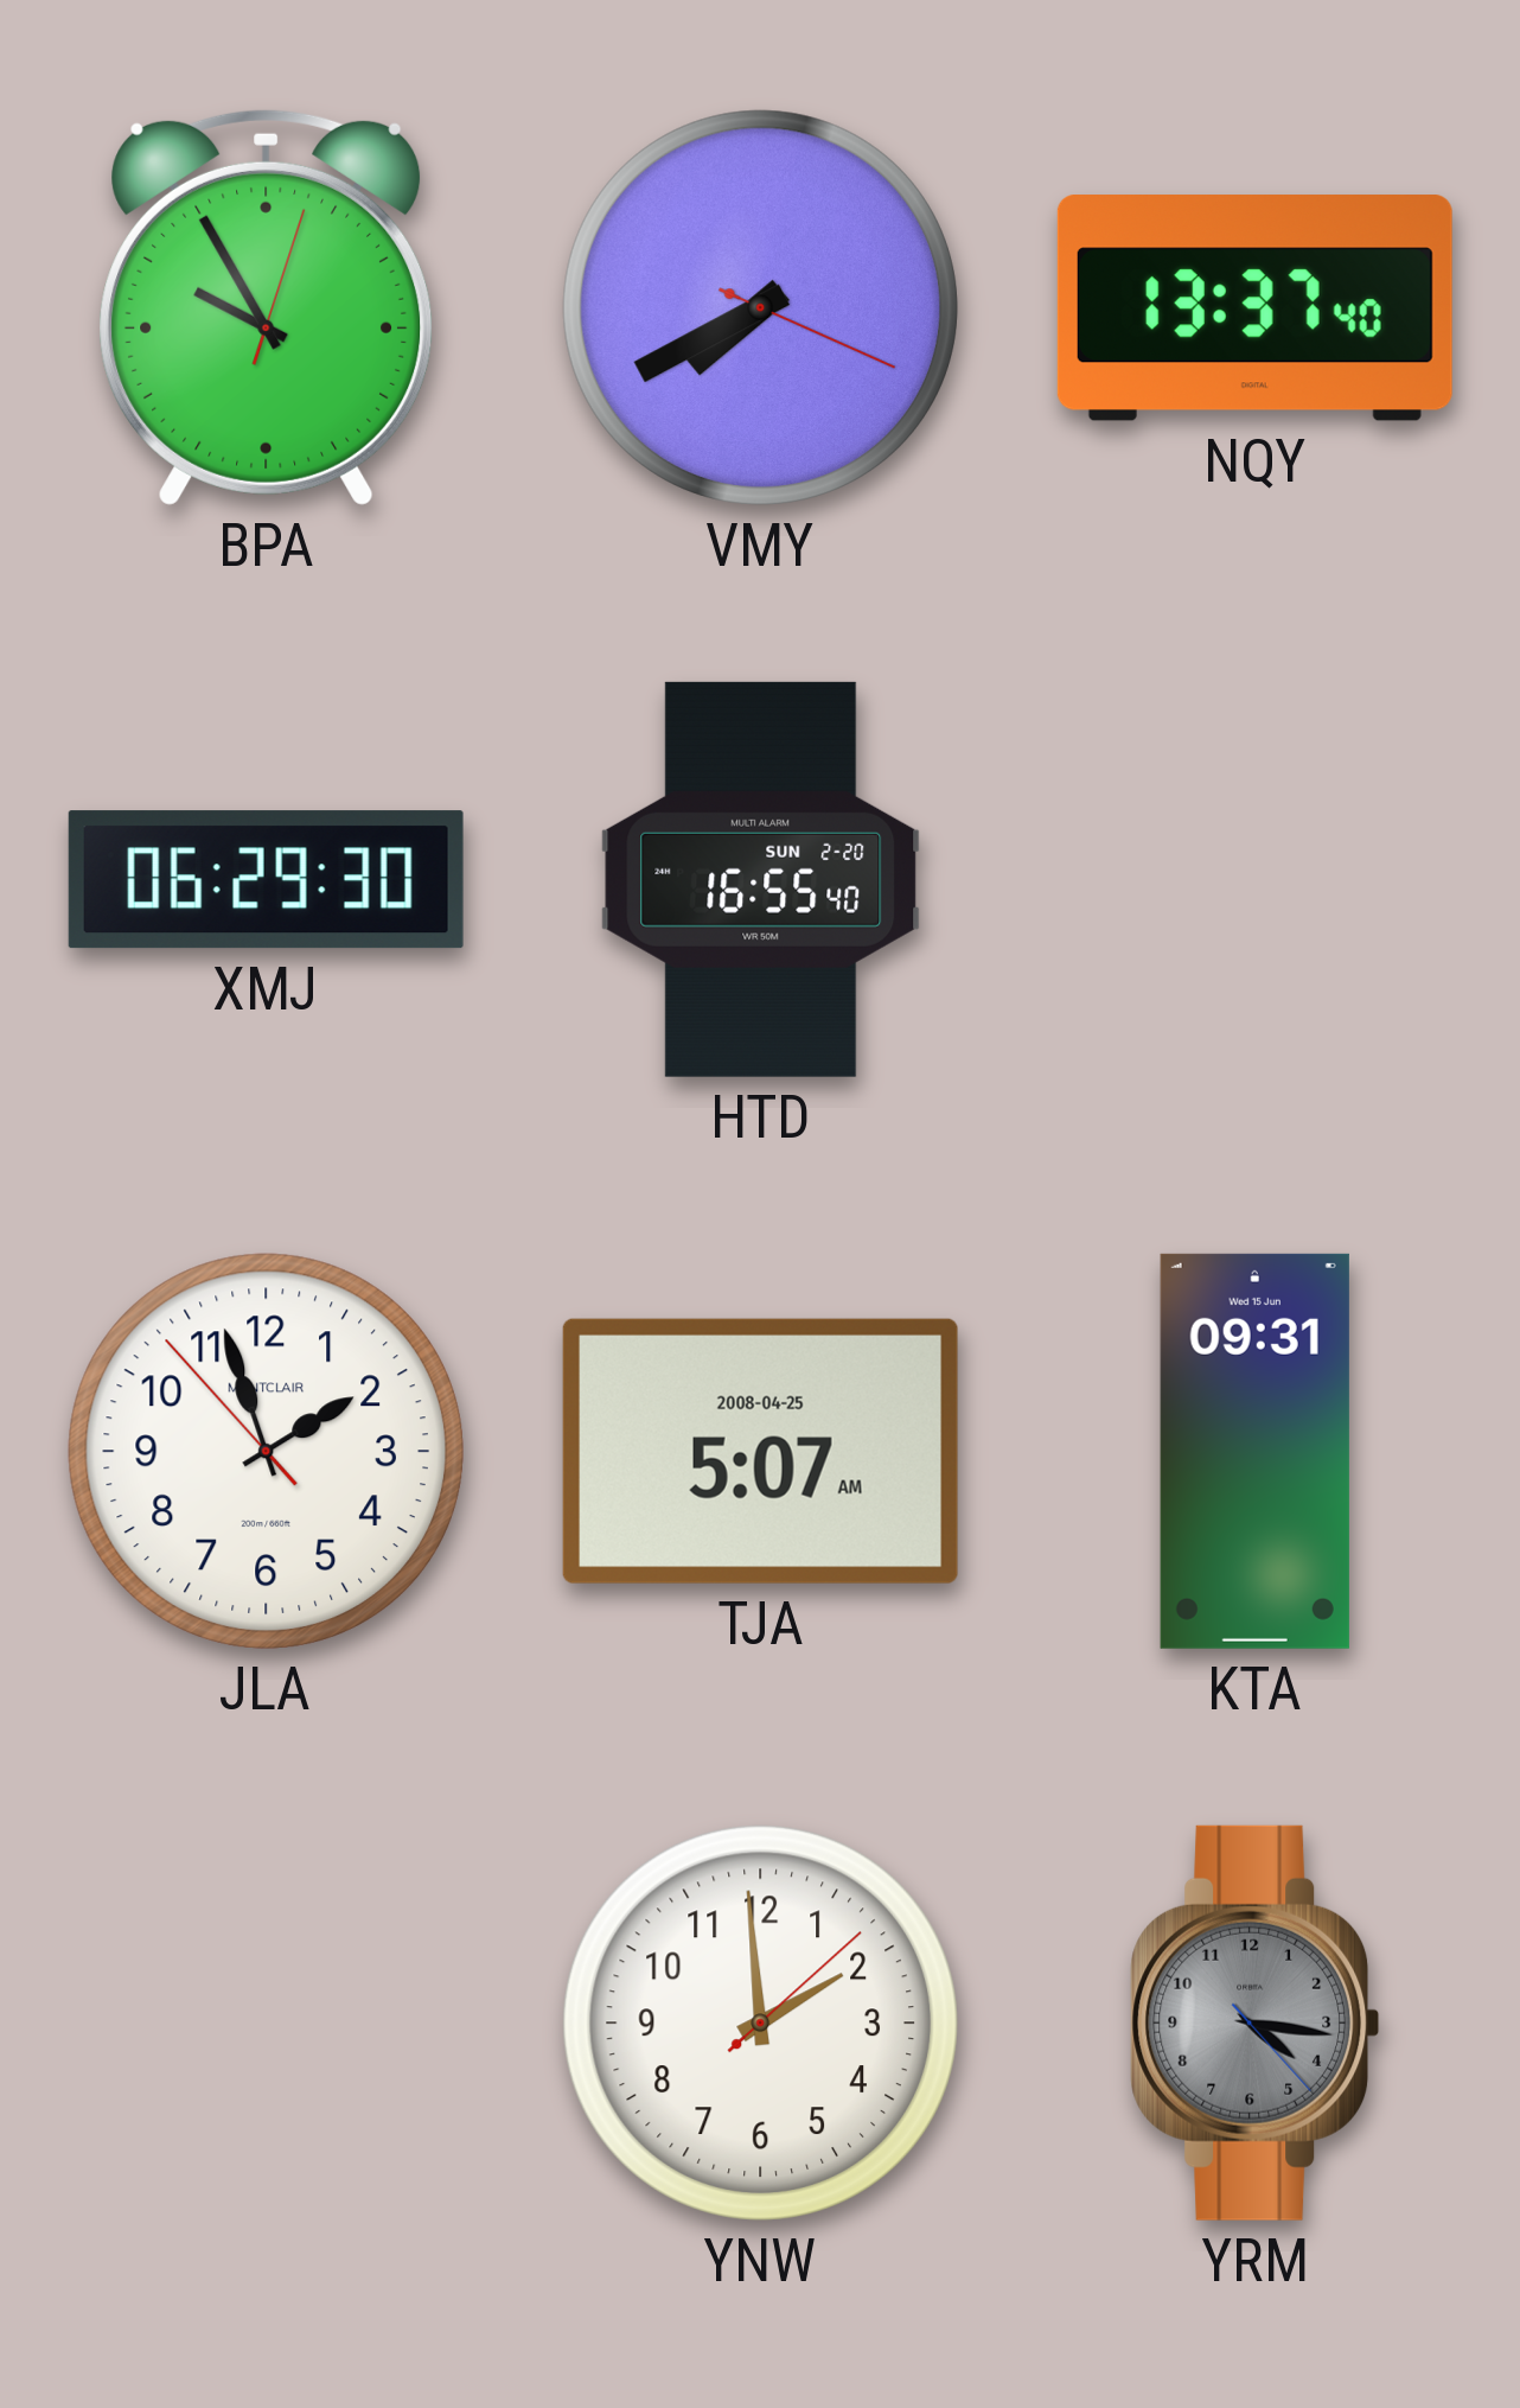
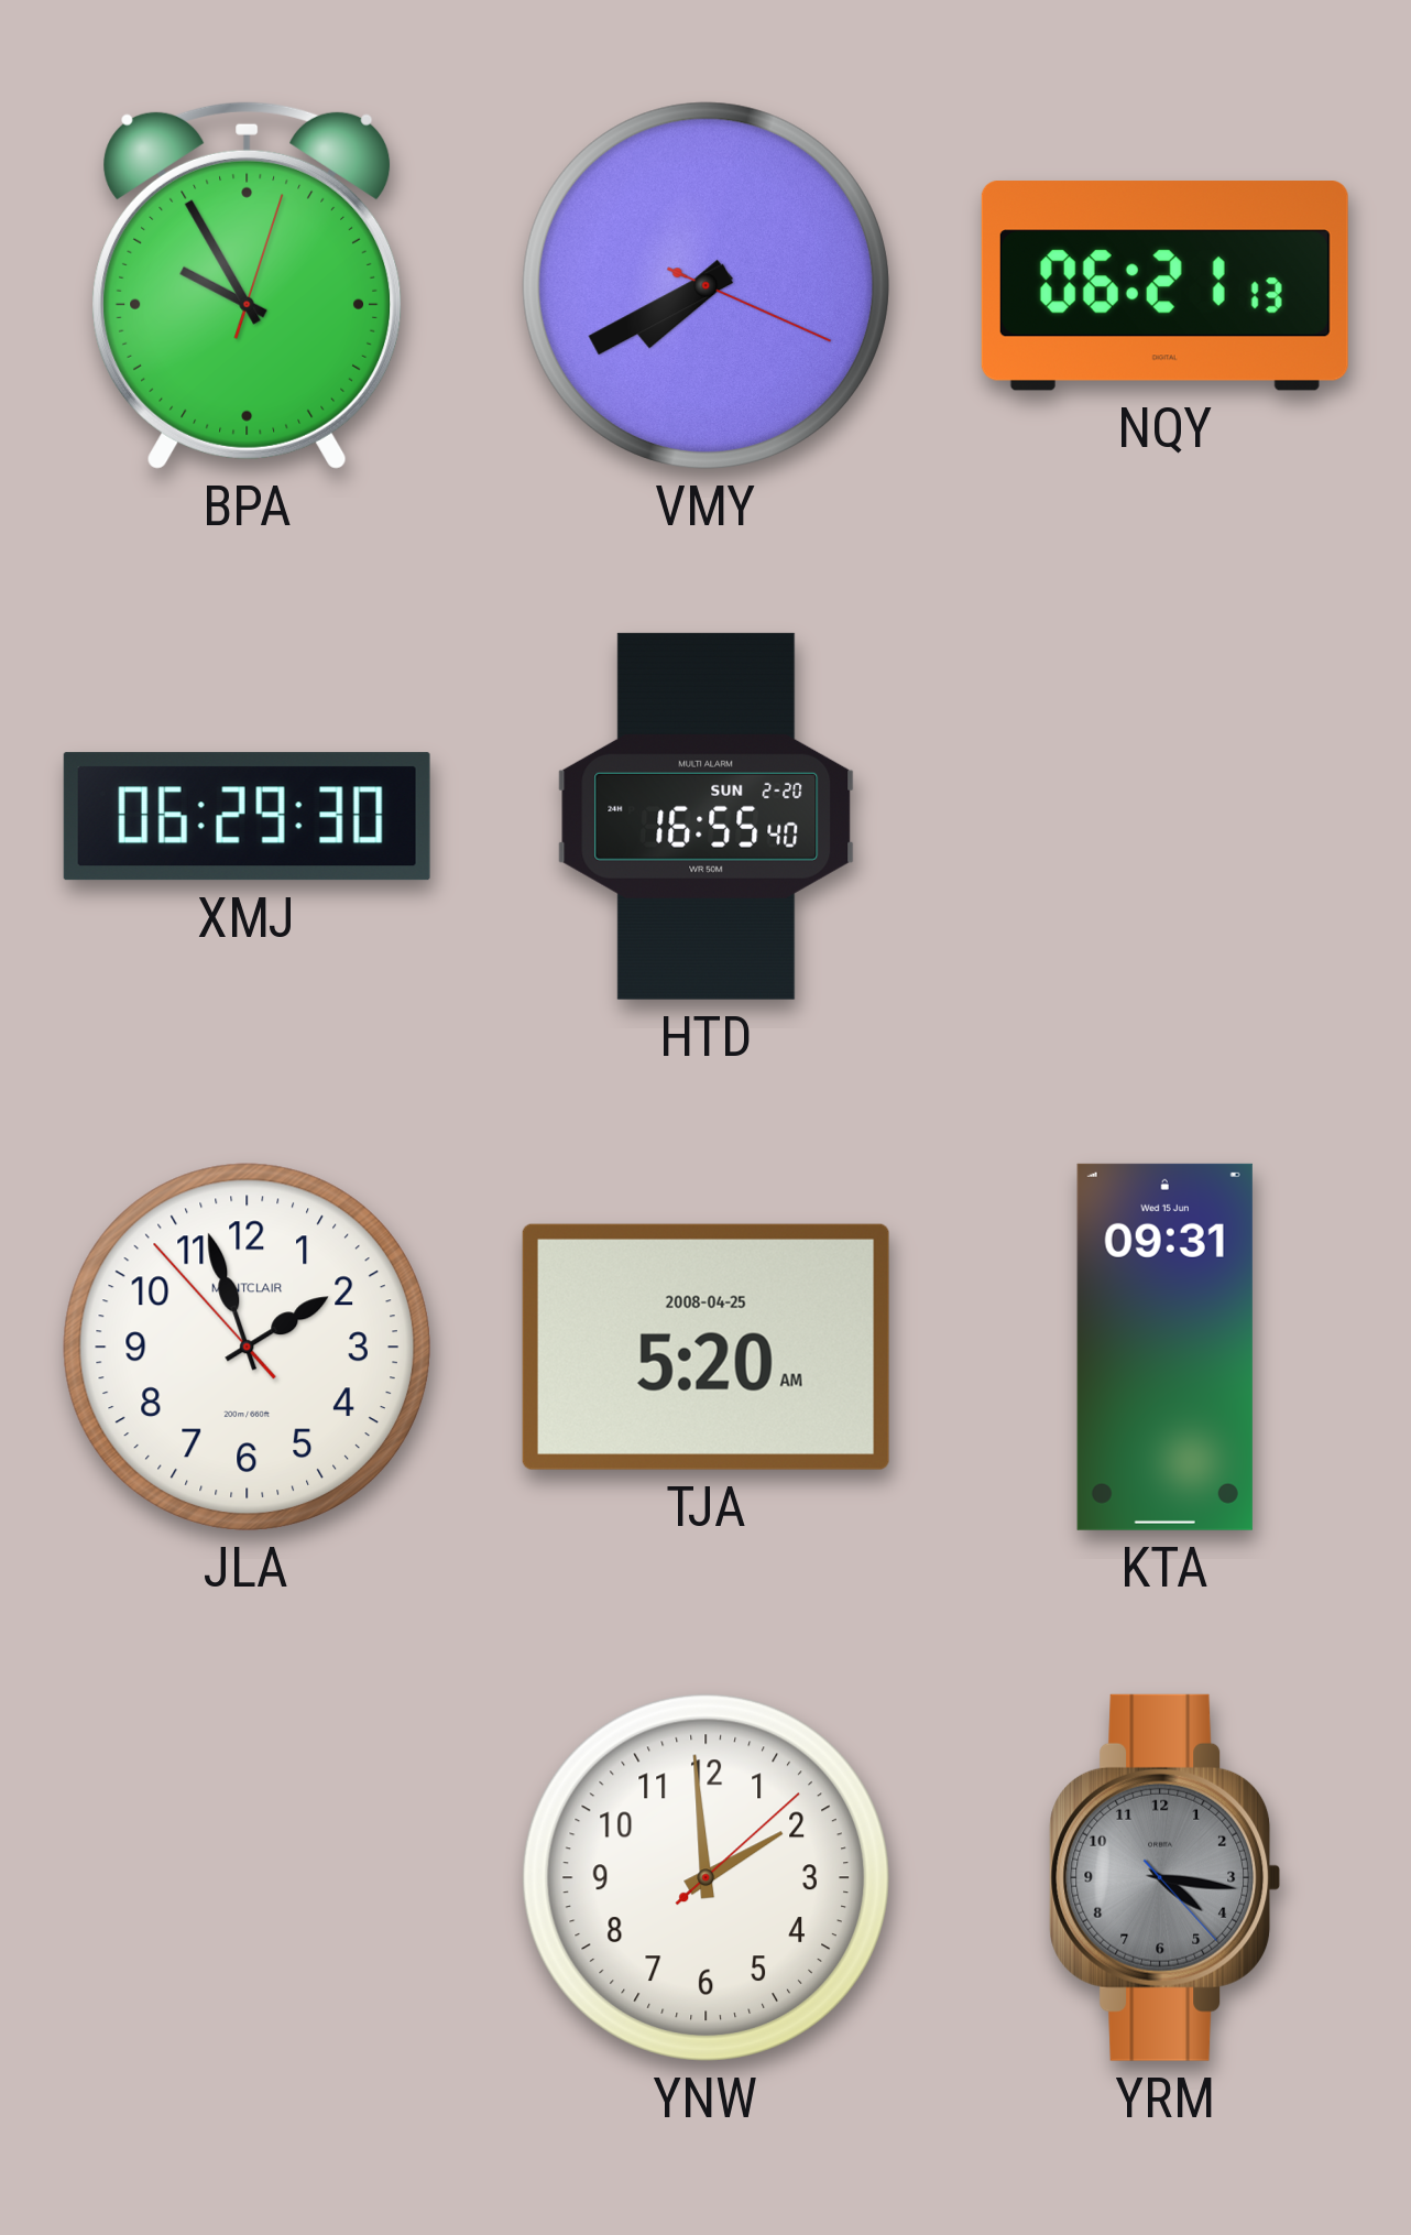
NQY: 13:37 -> 06:21
TJA: 5:07 -> 5:20
